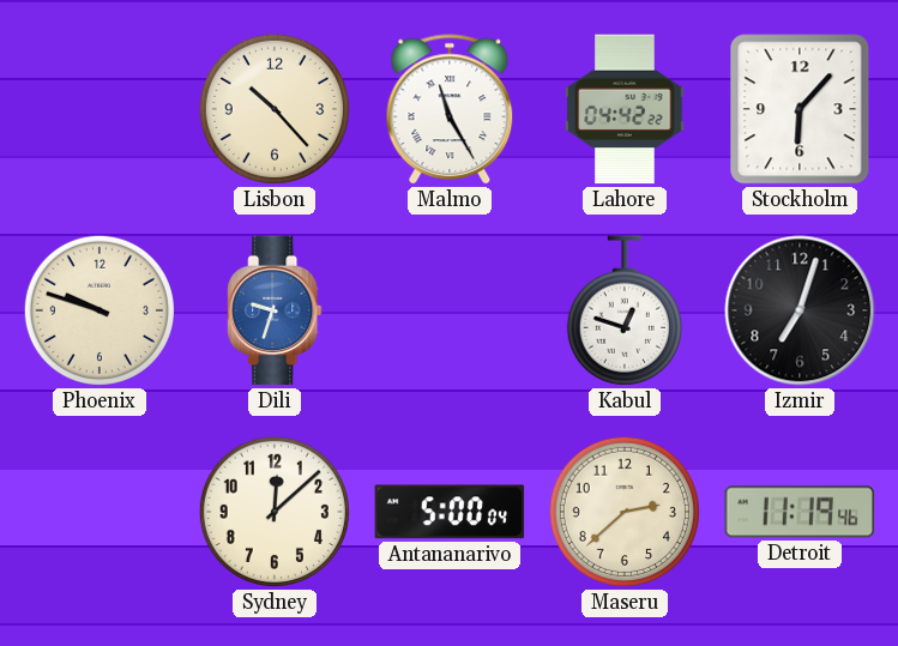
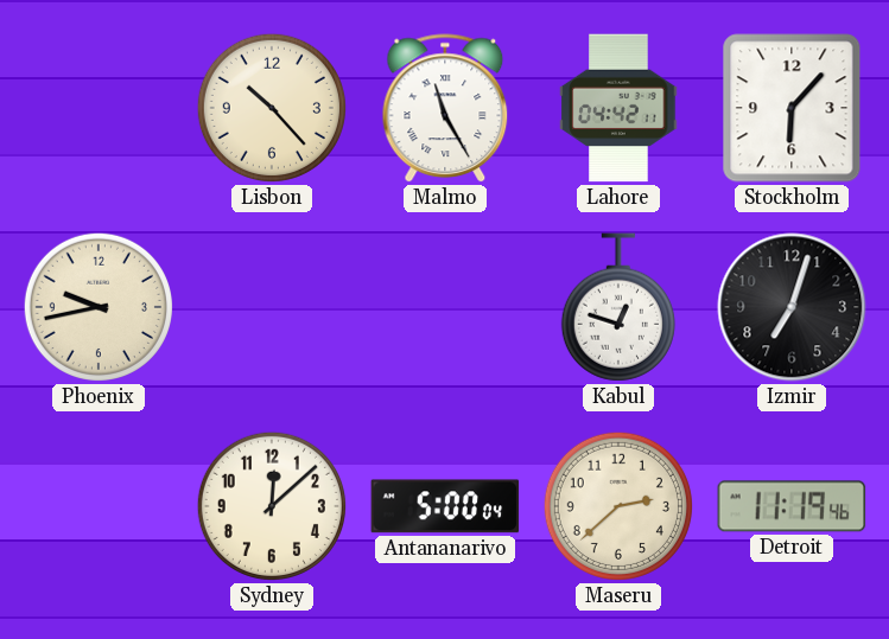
Lahore: 04:42:22 -> 04:42:11
Phoenix: 9:48 -> 9:43
Dili: 9:33 -> none
